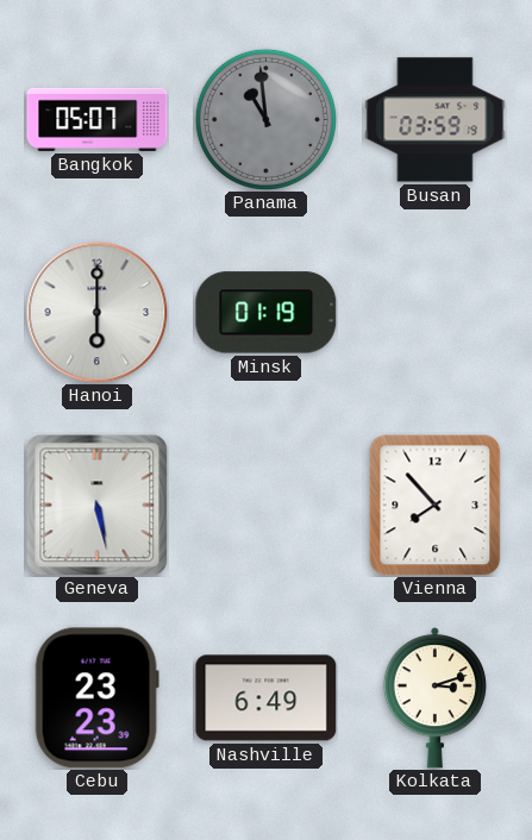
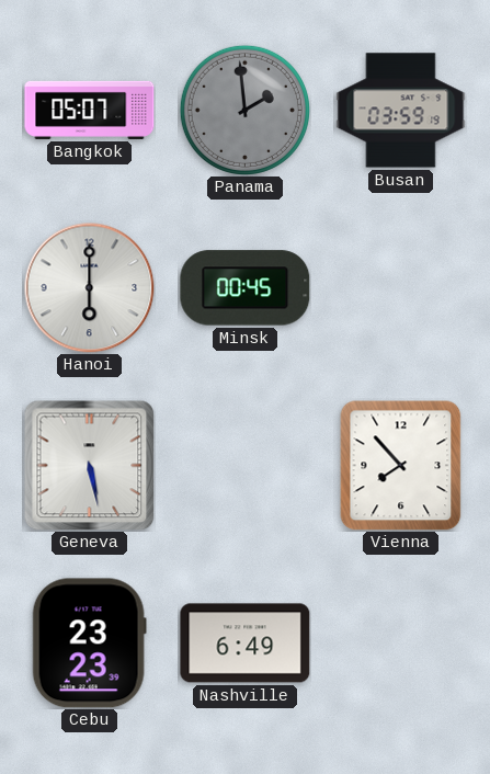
Panama: 10:59 -> 1:59
Minsk: 01:19 -> 00:45
Kolkata: 3:12 -> none
